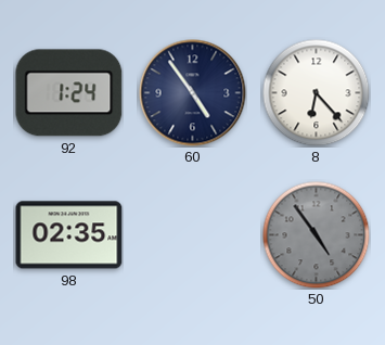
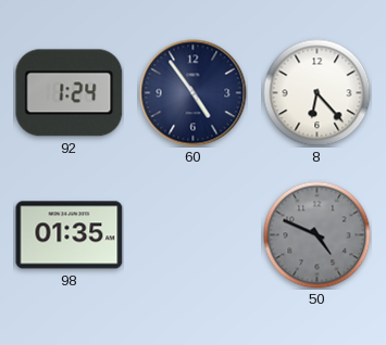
98: 02:35 -> 01:35
50: 4:54 -> 4:49
